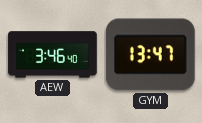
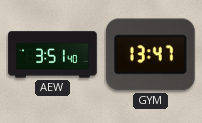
AEW: 3:46 -> 3:51
